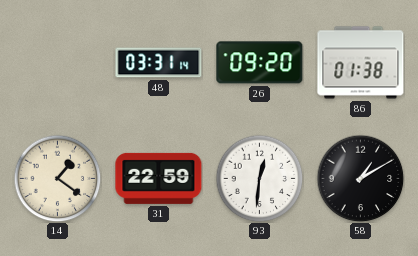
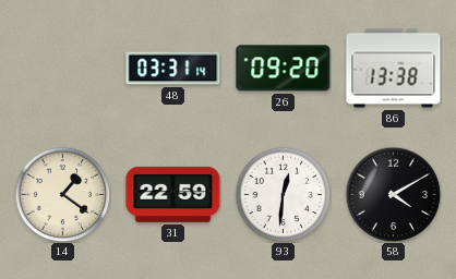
86: 01:38 -> 13:38
58: 1:10 -> 4:10
